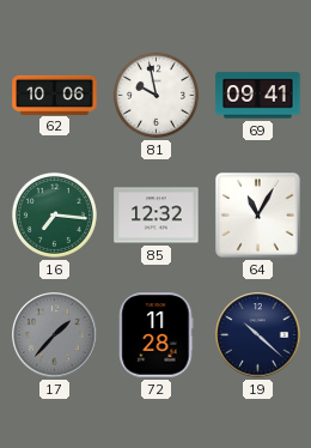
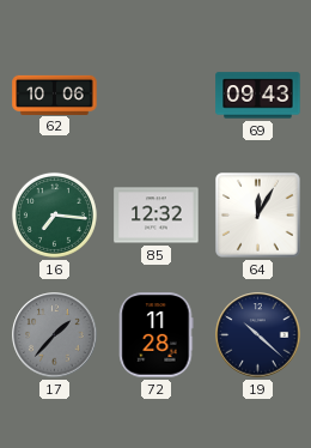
81: 9:58 -> none
69: 09:41 -> 09:43
64: 11:05 -> 12:05
